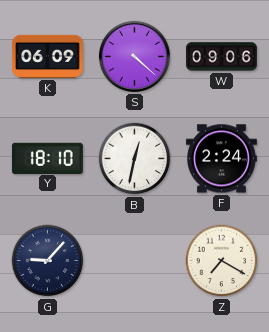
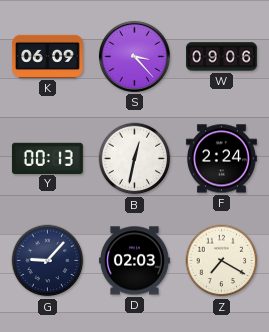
S: 4:22 -> 3:23
Y: 18:10 -> 00:13
D: none -> 02:03
